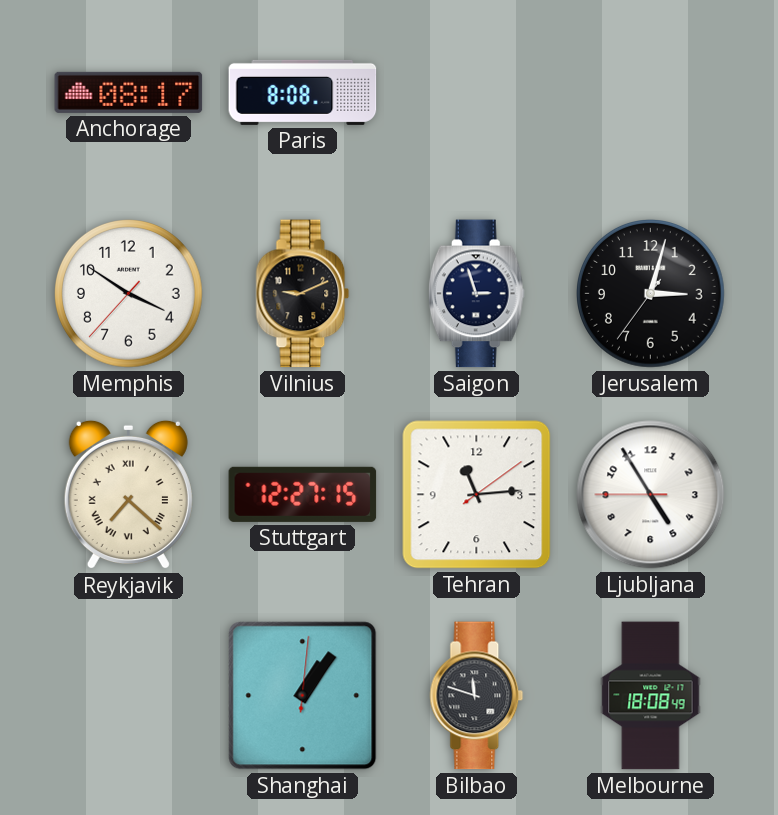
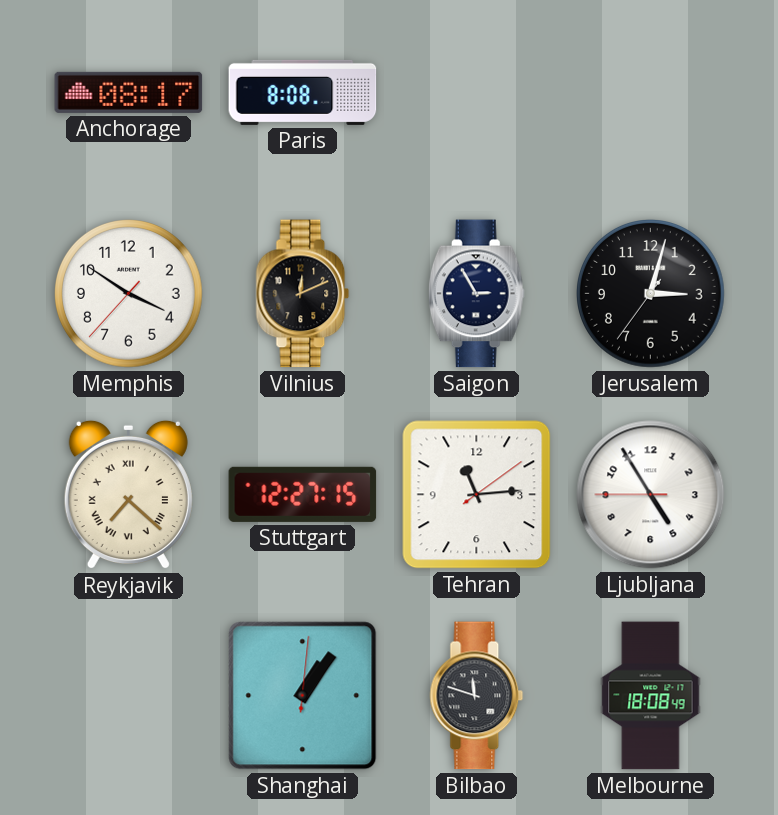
Vilnius: 9:11 -> 12:11
Saigon: 2:57 -> 2:55
